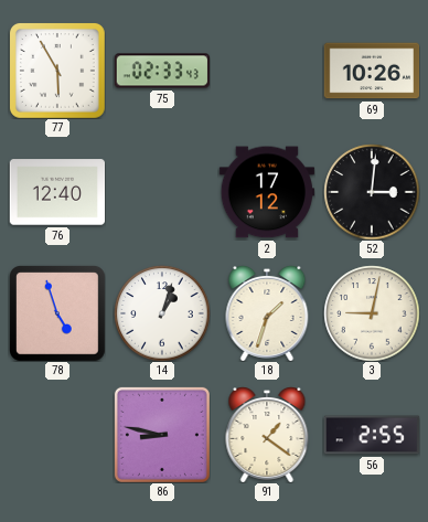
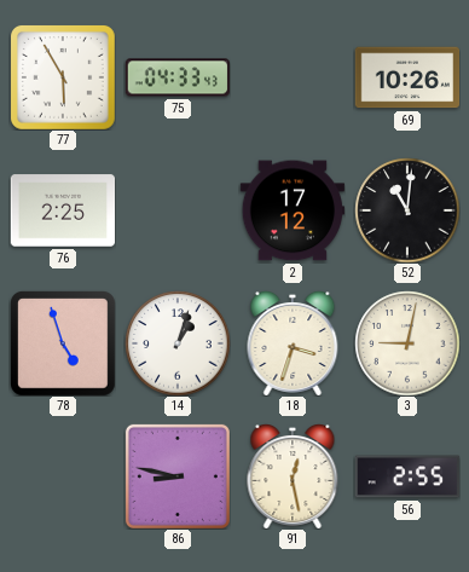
75: 02:33 -> 04:33
76: 12:40 -> 2:25
52: 3:01 -> 11:01
18: 1:33 -> 3:33
91: 1:21 -> 12:28
